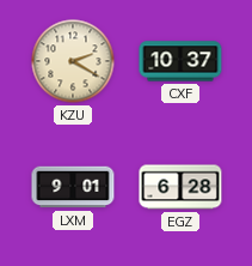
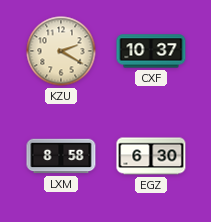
LXM: 9:01 -> 8:58
EGZ: 6:28 -> 6:30
